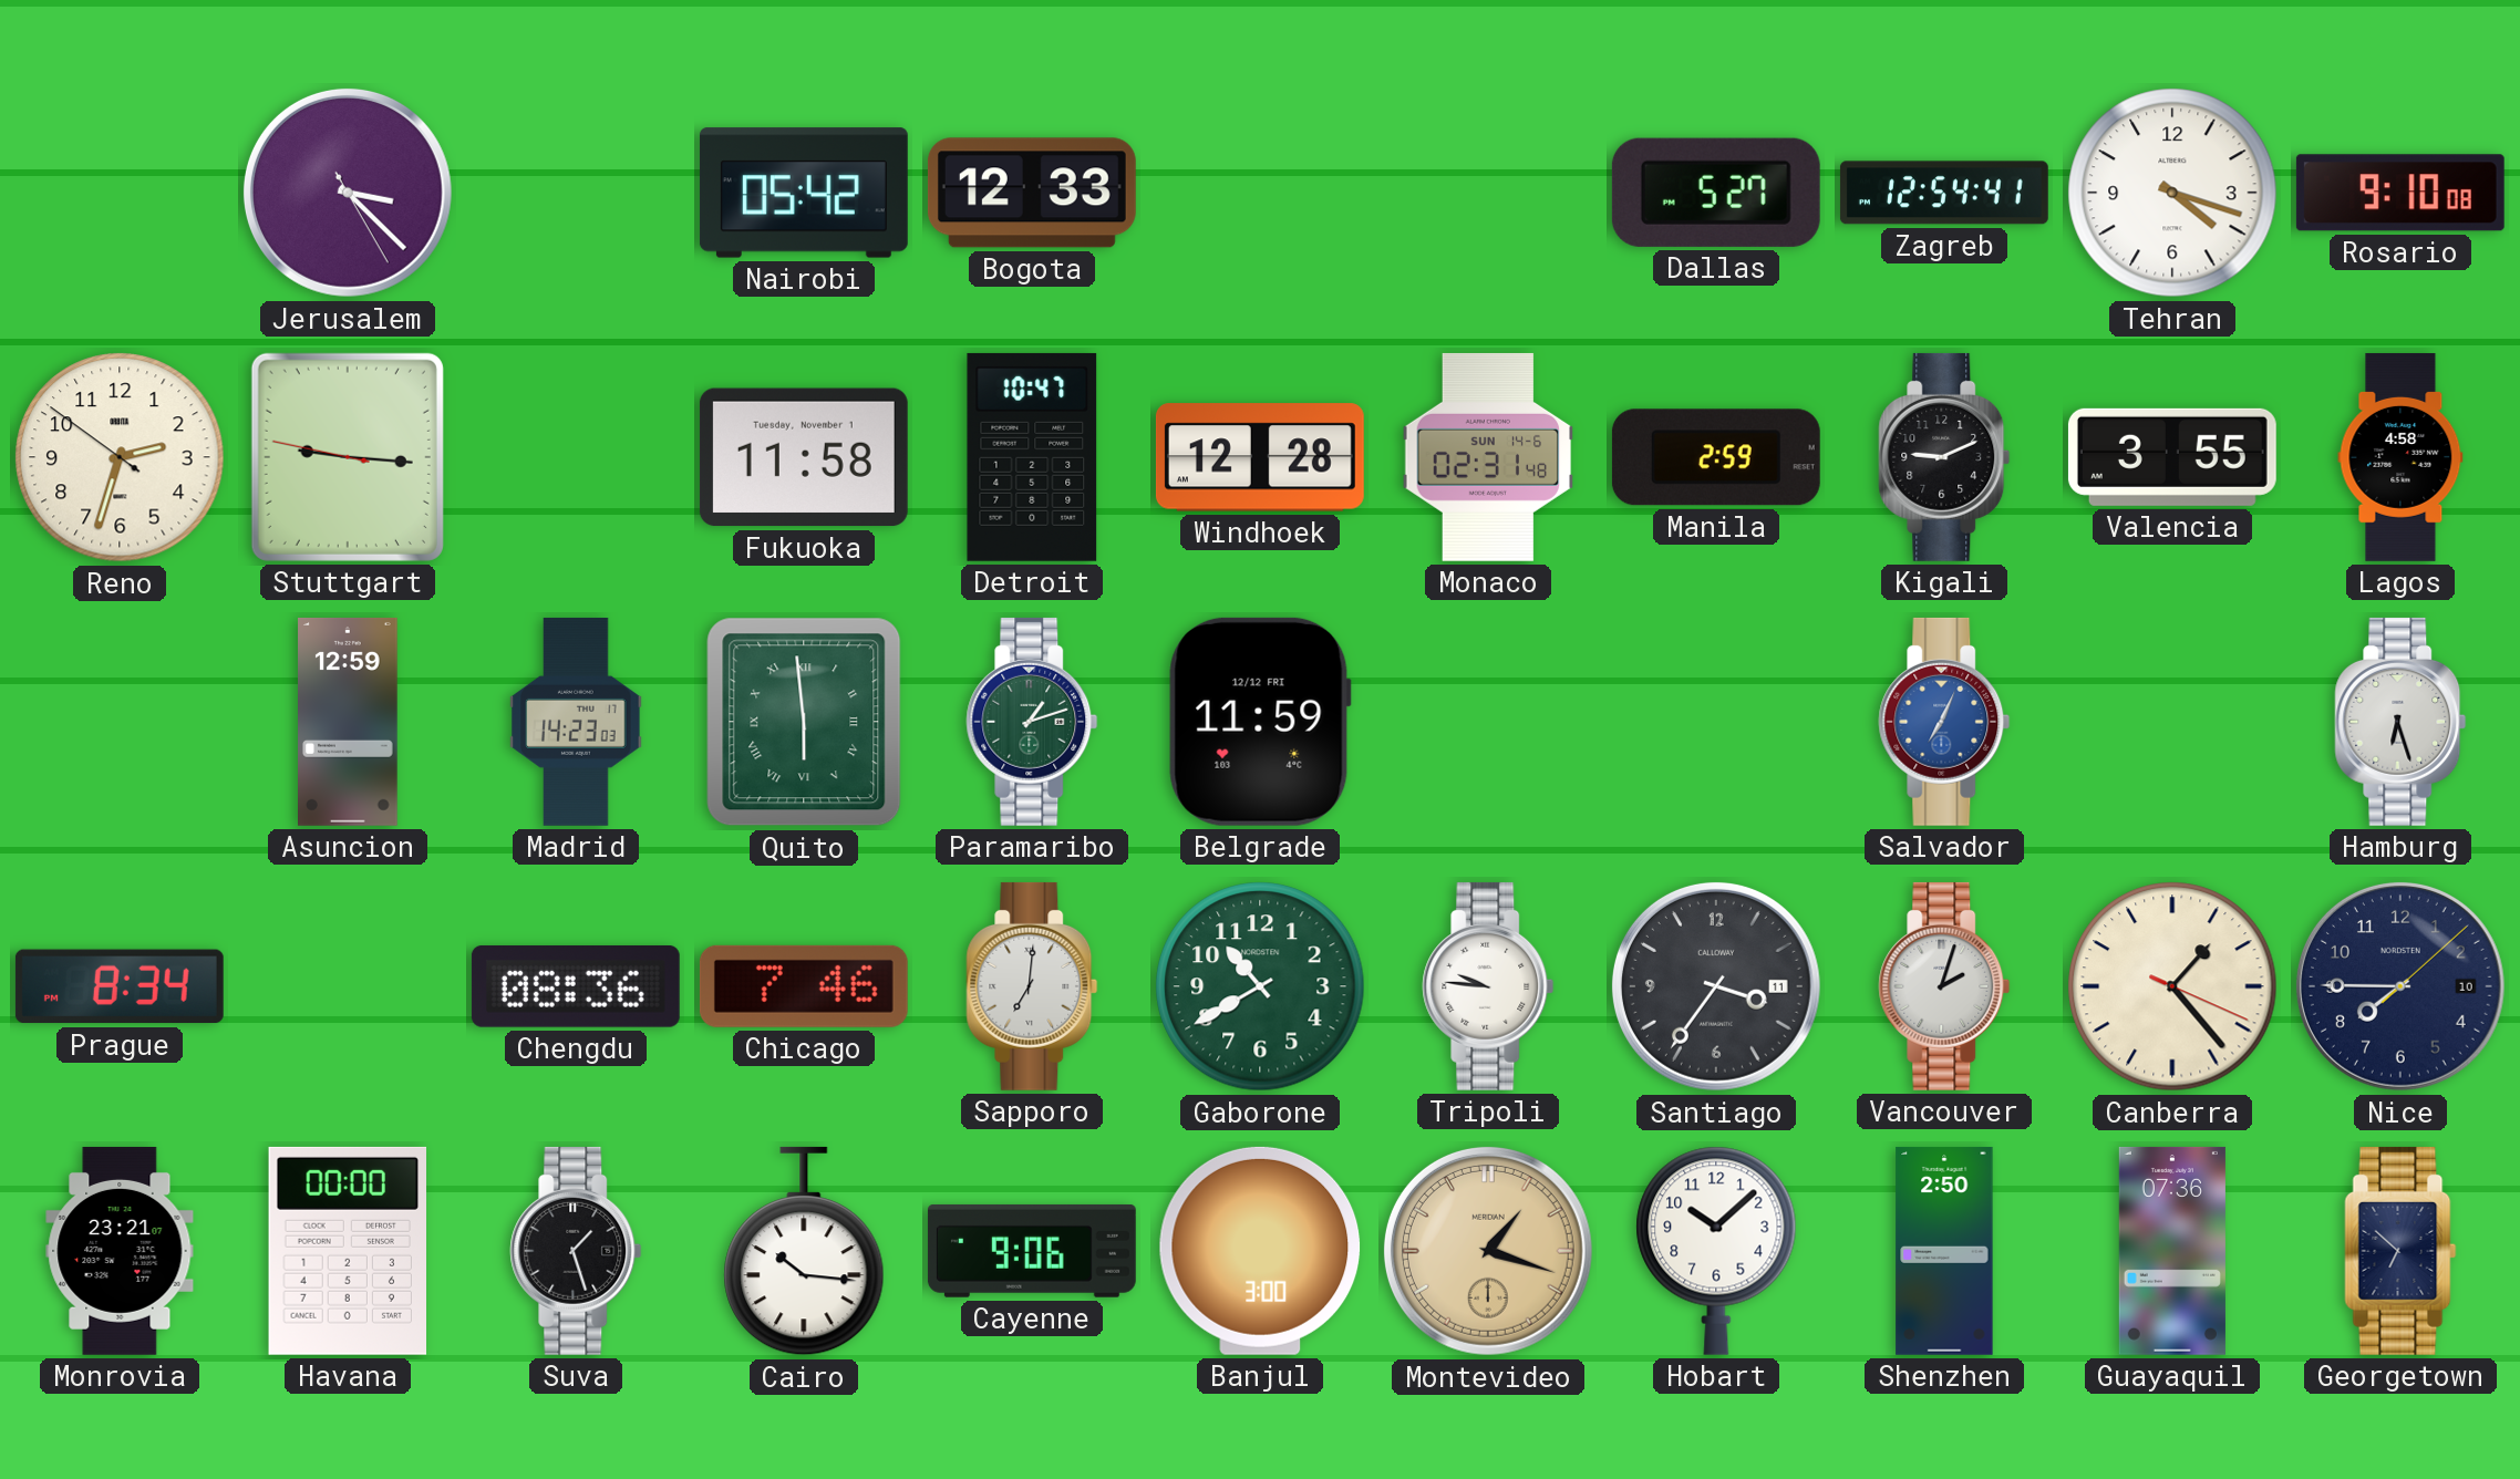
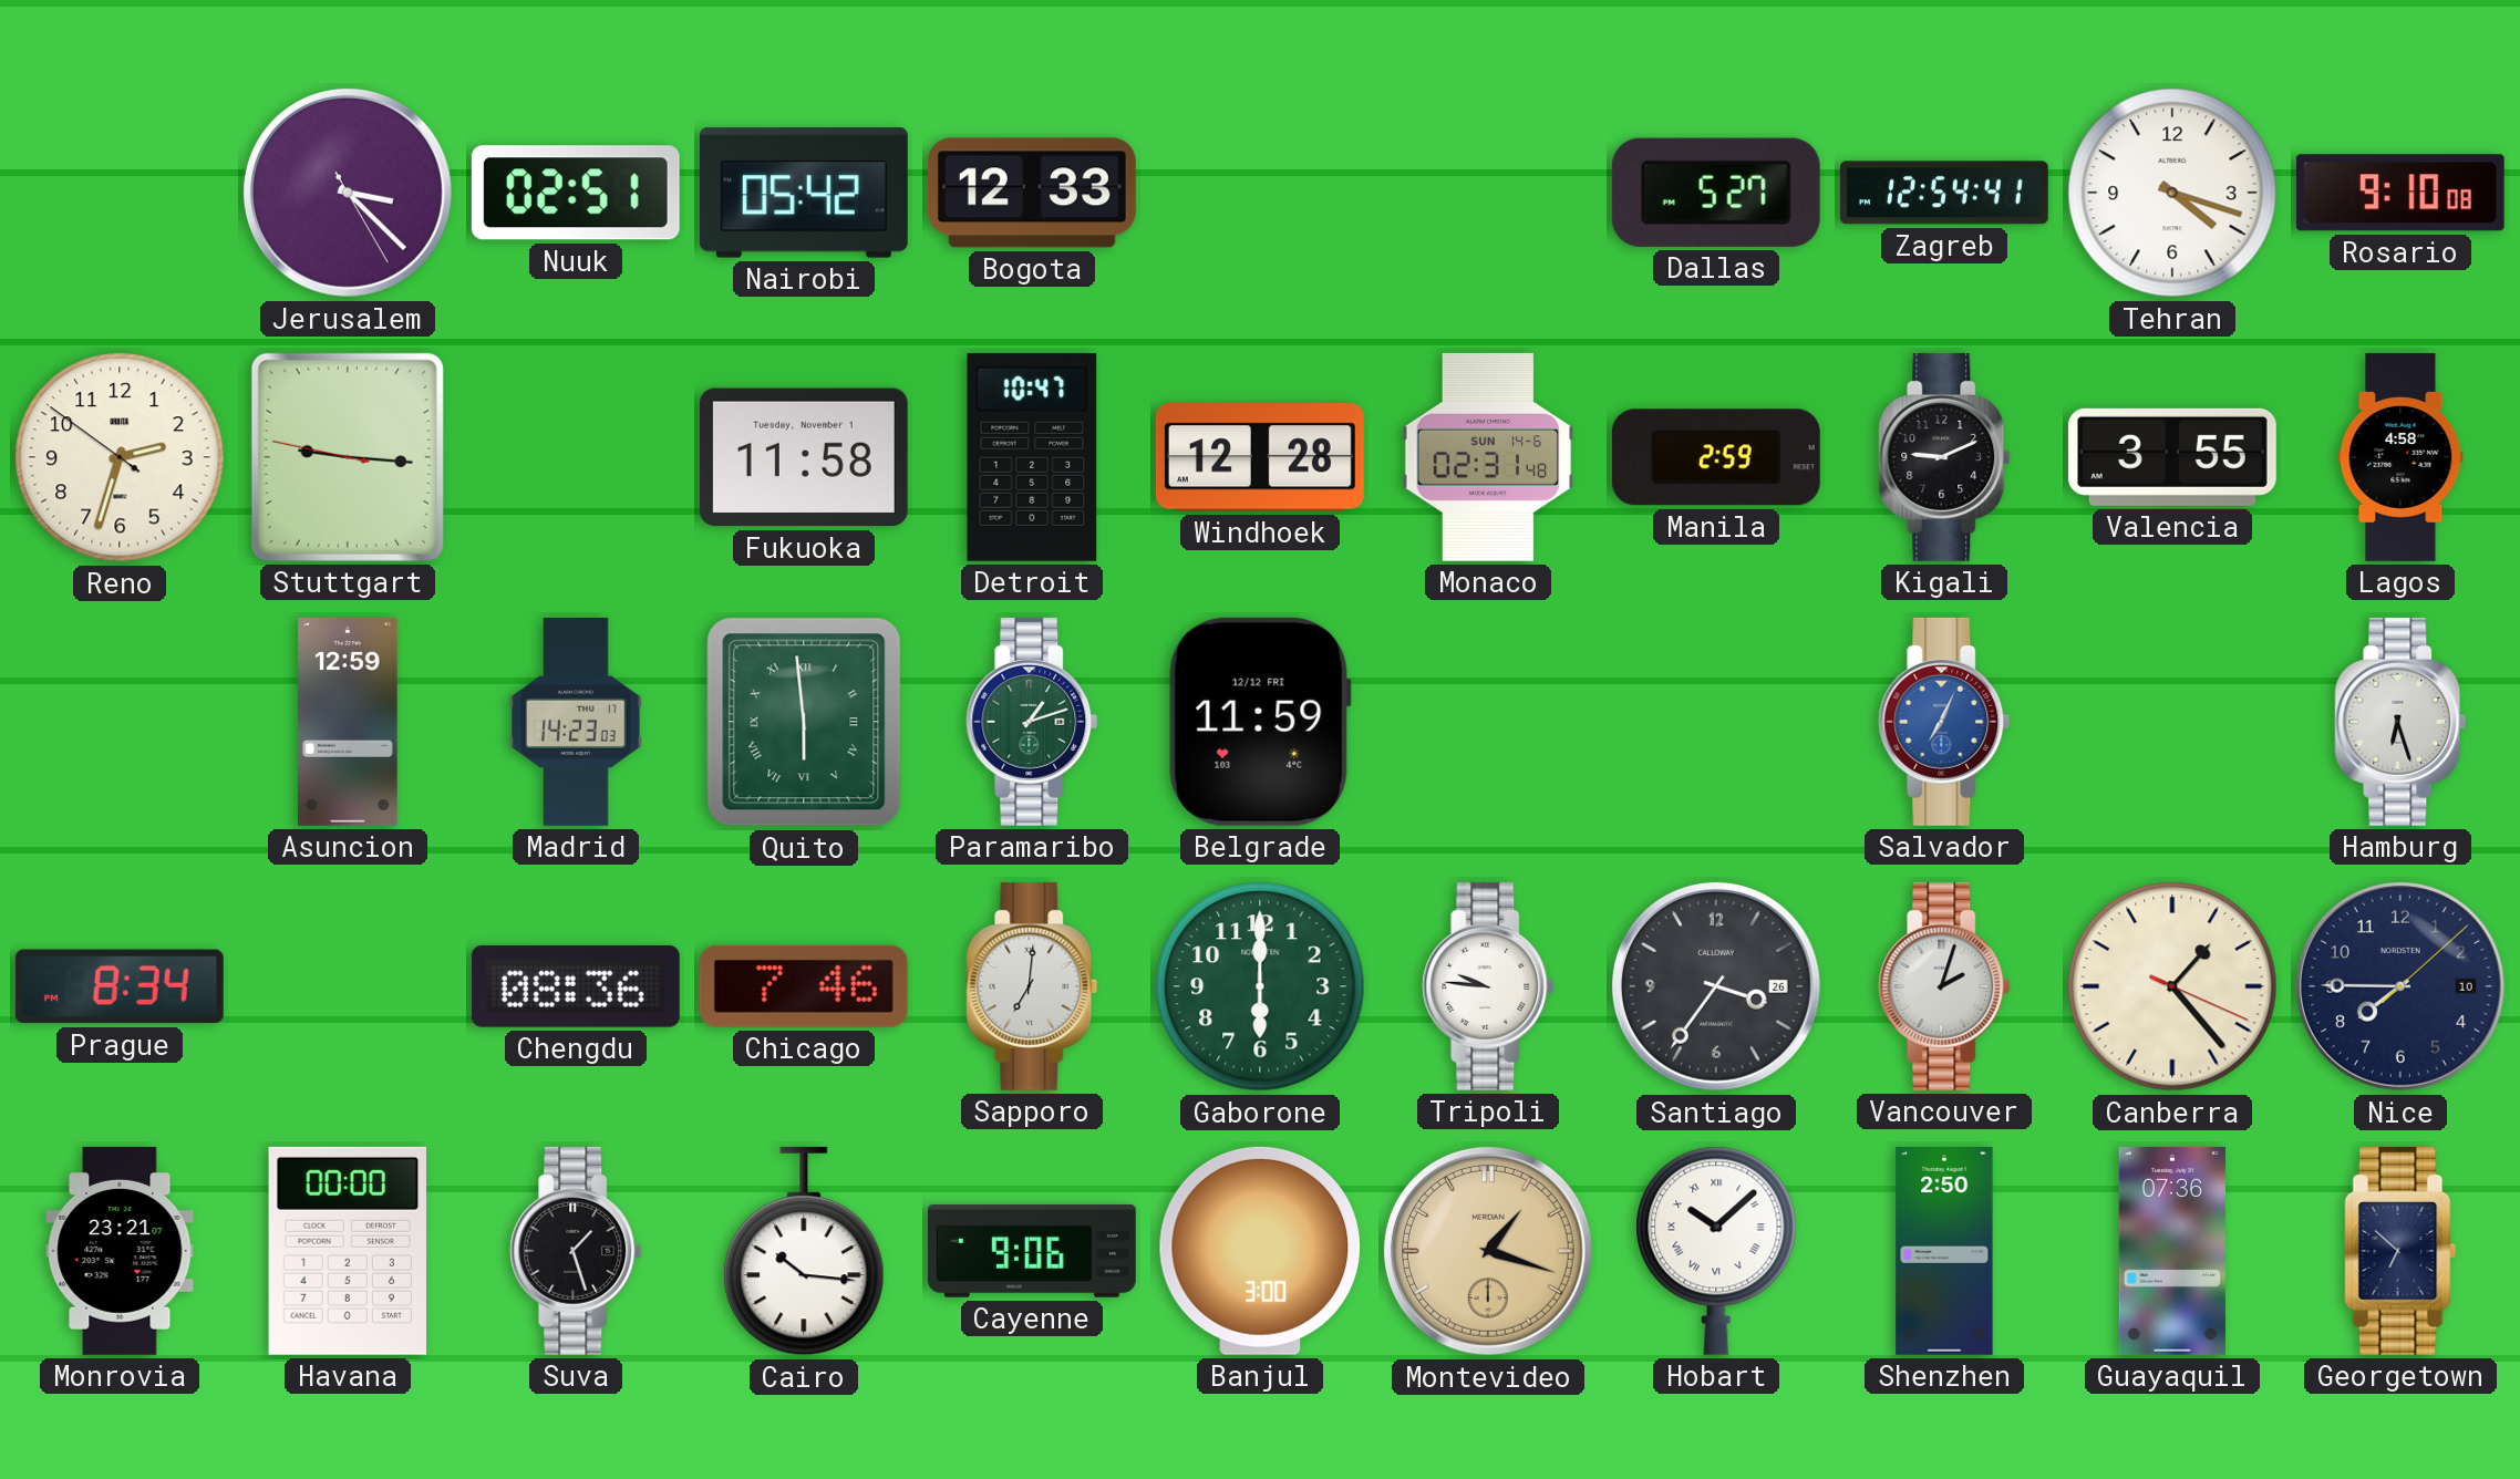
Nuuk: none -> 02:51
Gaborone: 10:40 -> 6:00
Santiago date: 11 -> 26
Hobart numerals: Arabic -> Roman
